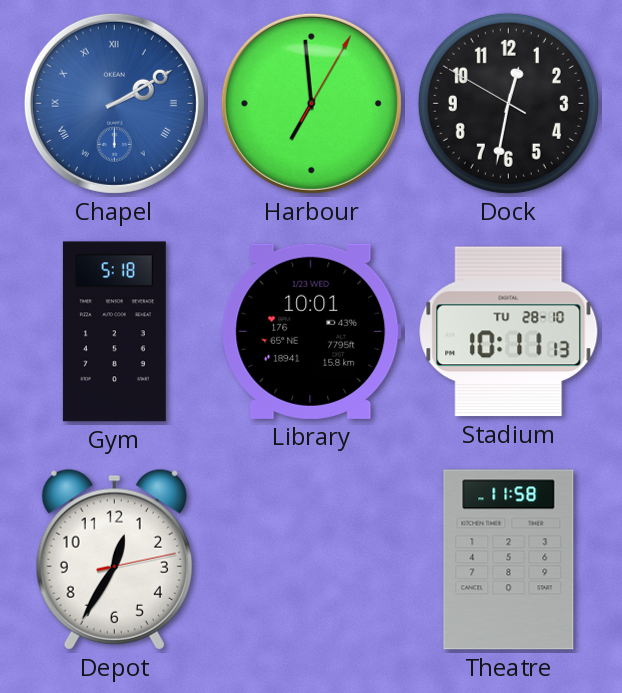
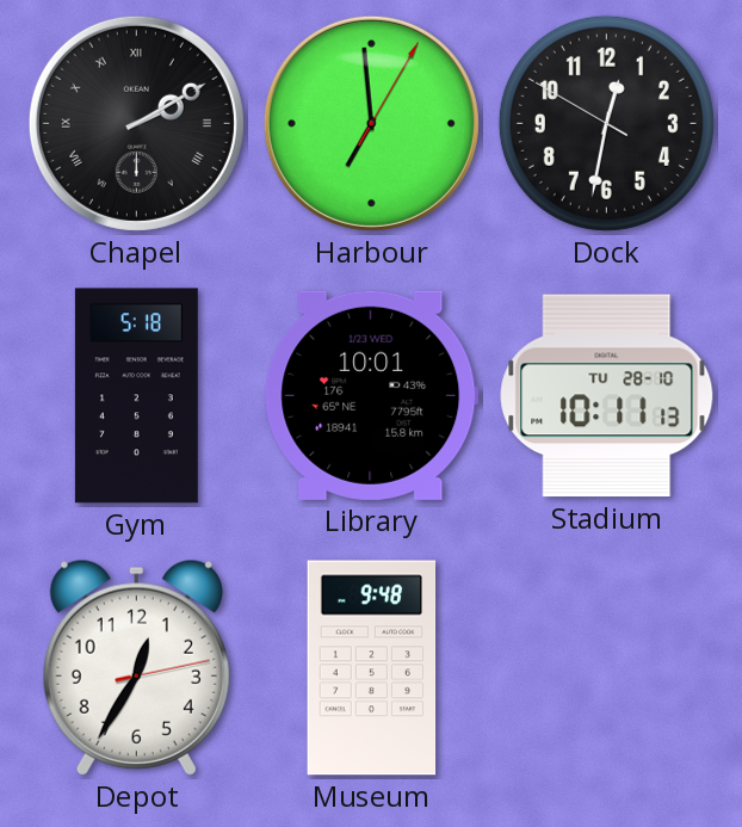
Chapel dial: blue -> black
Museum: none -> 9:48
Theatre: 11:58 -> none
